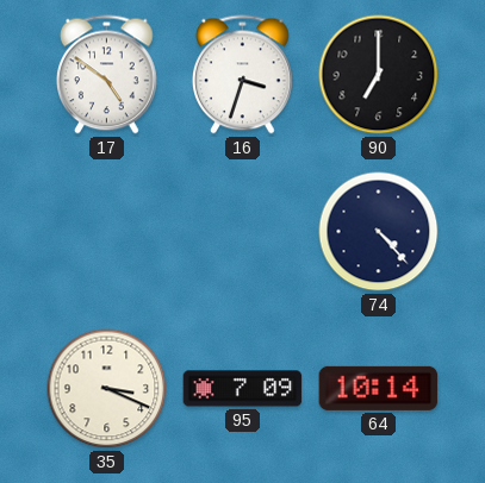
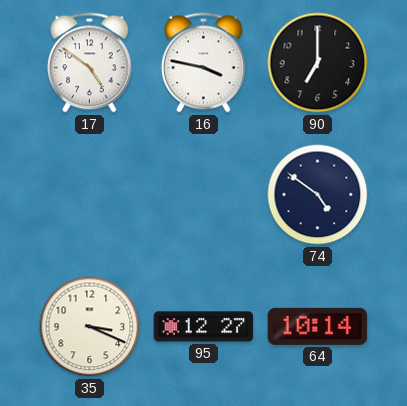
16: 3:33 -> 3:47
74: 4:23 -> 4:51
95: 7:09 -> 12:27
